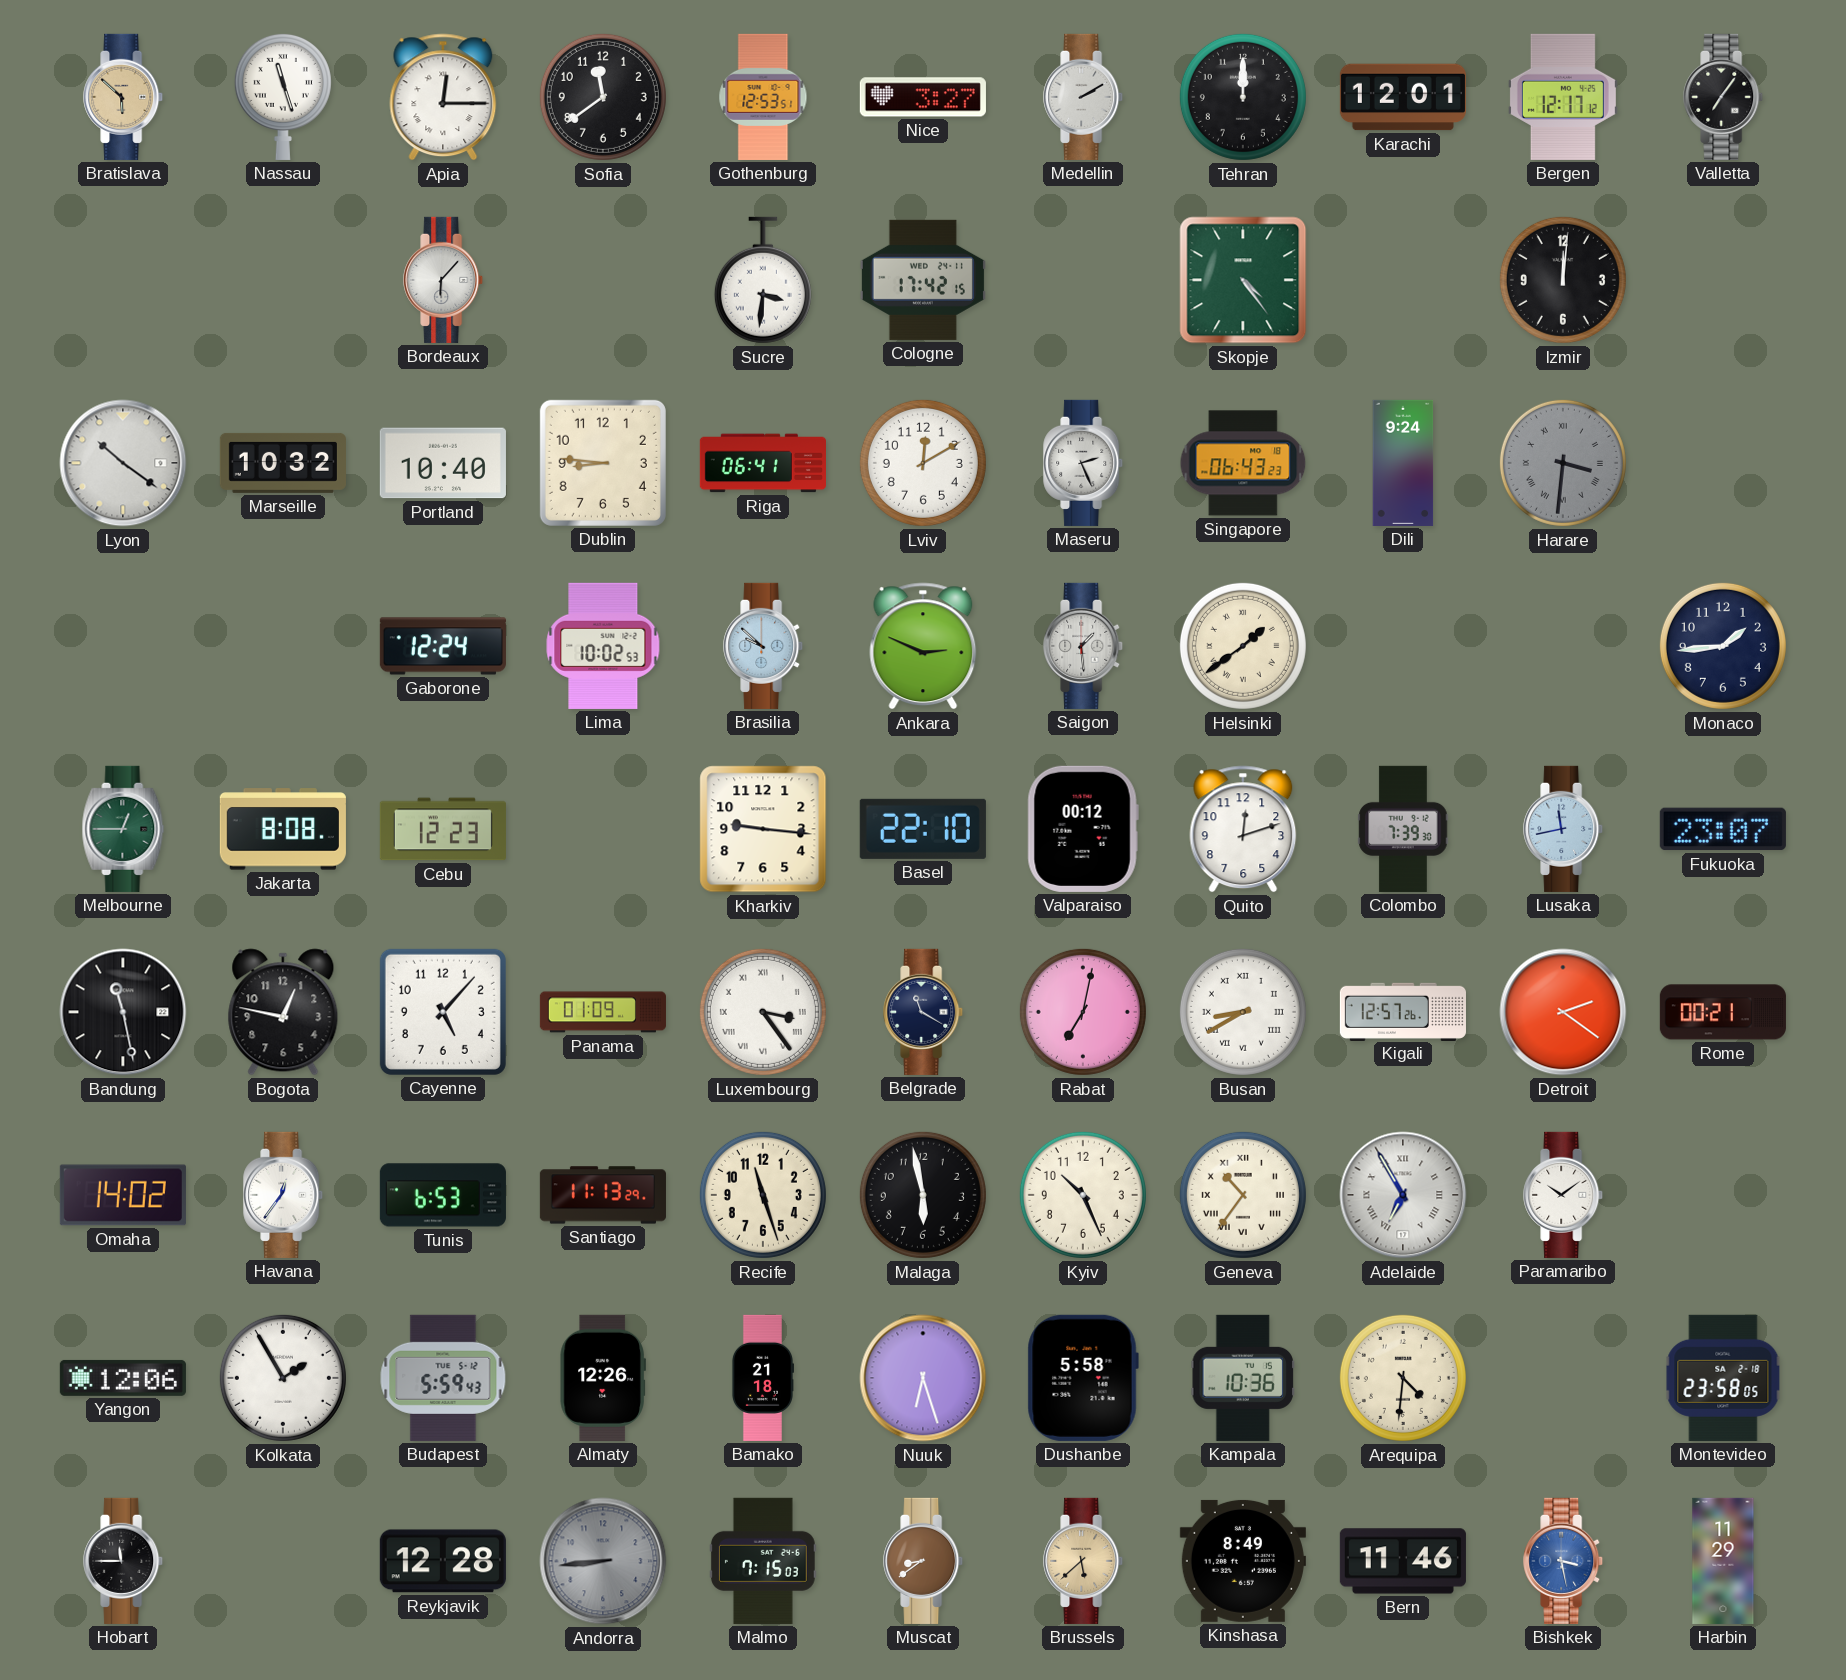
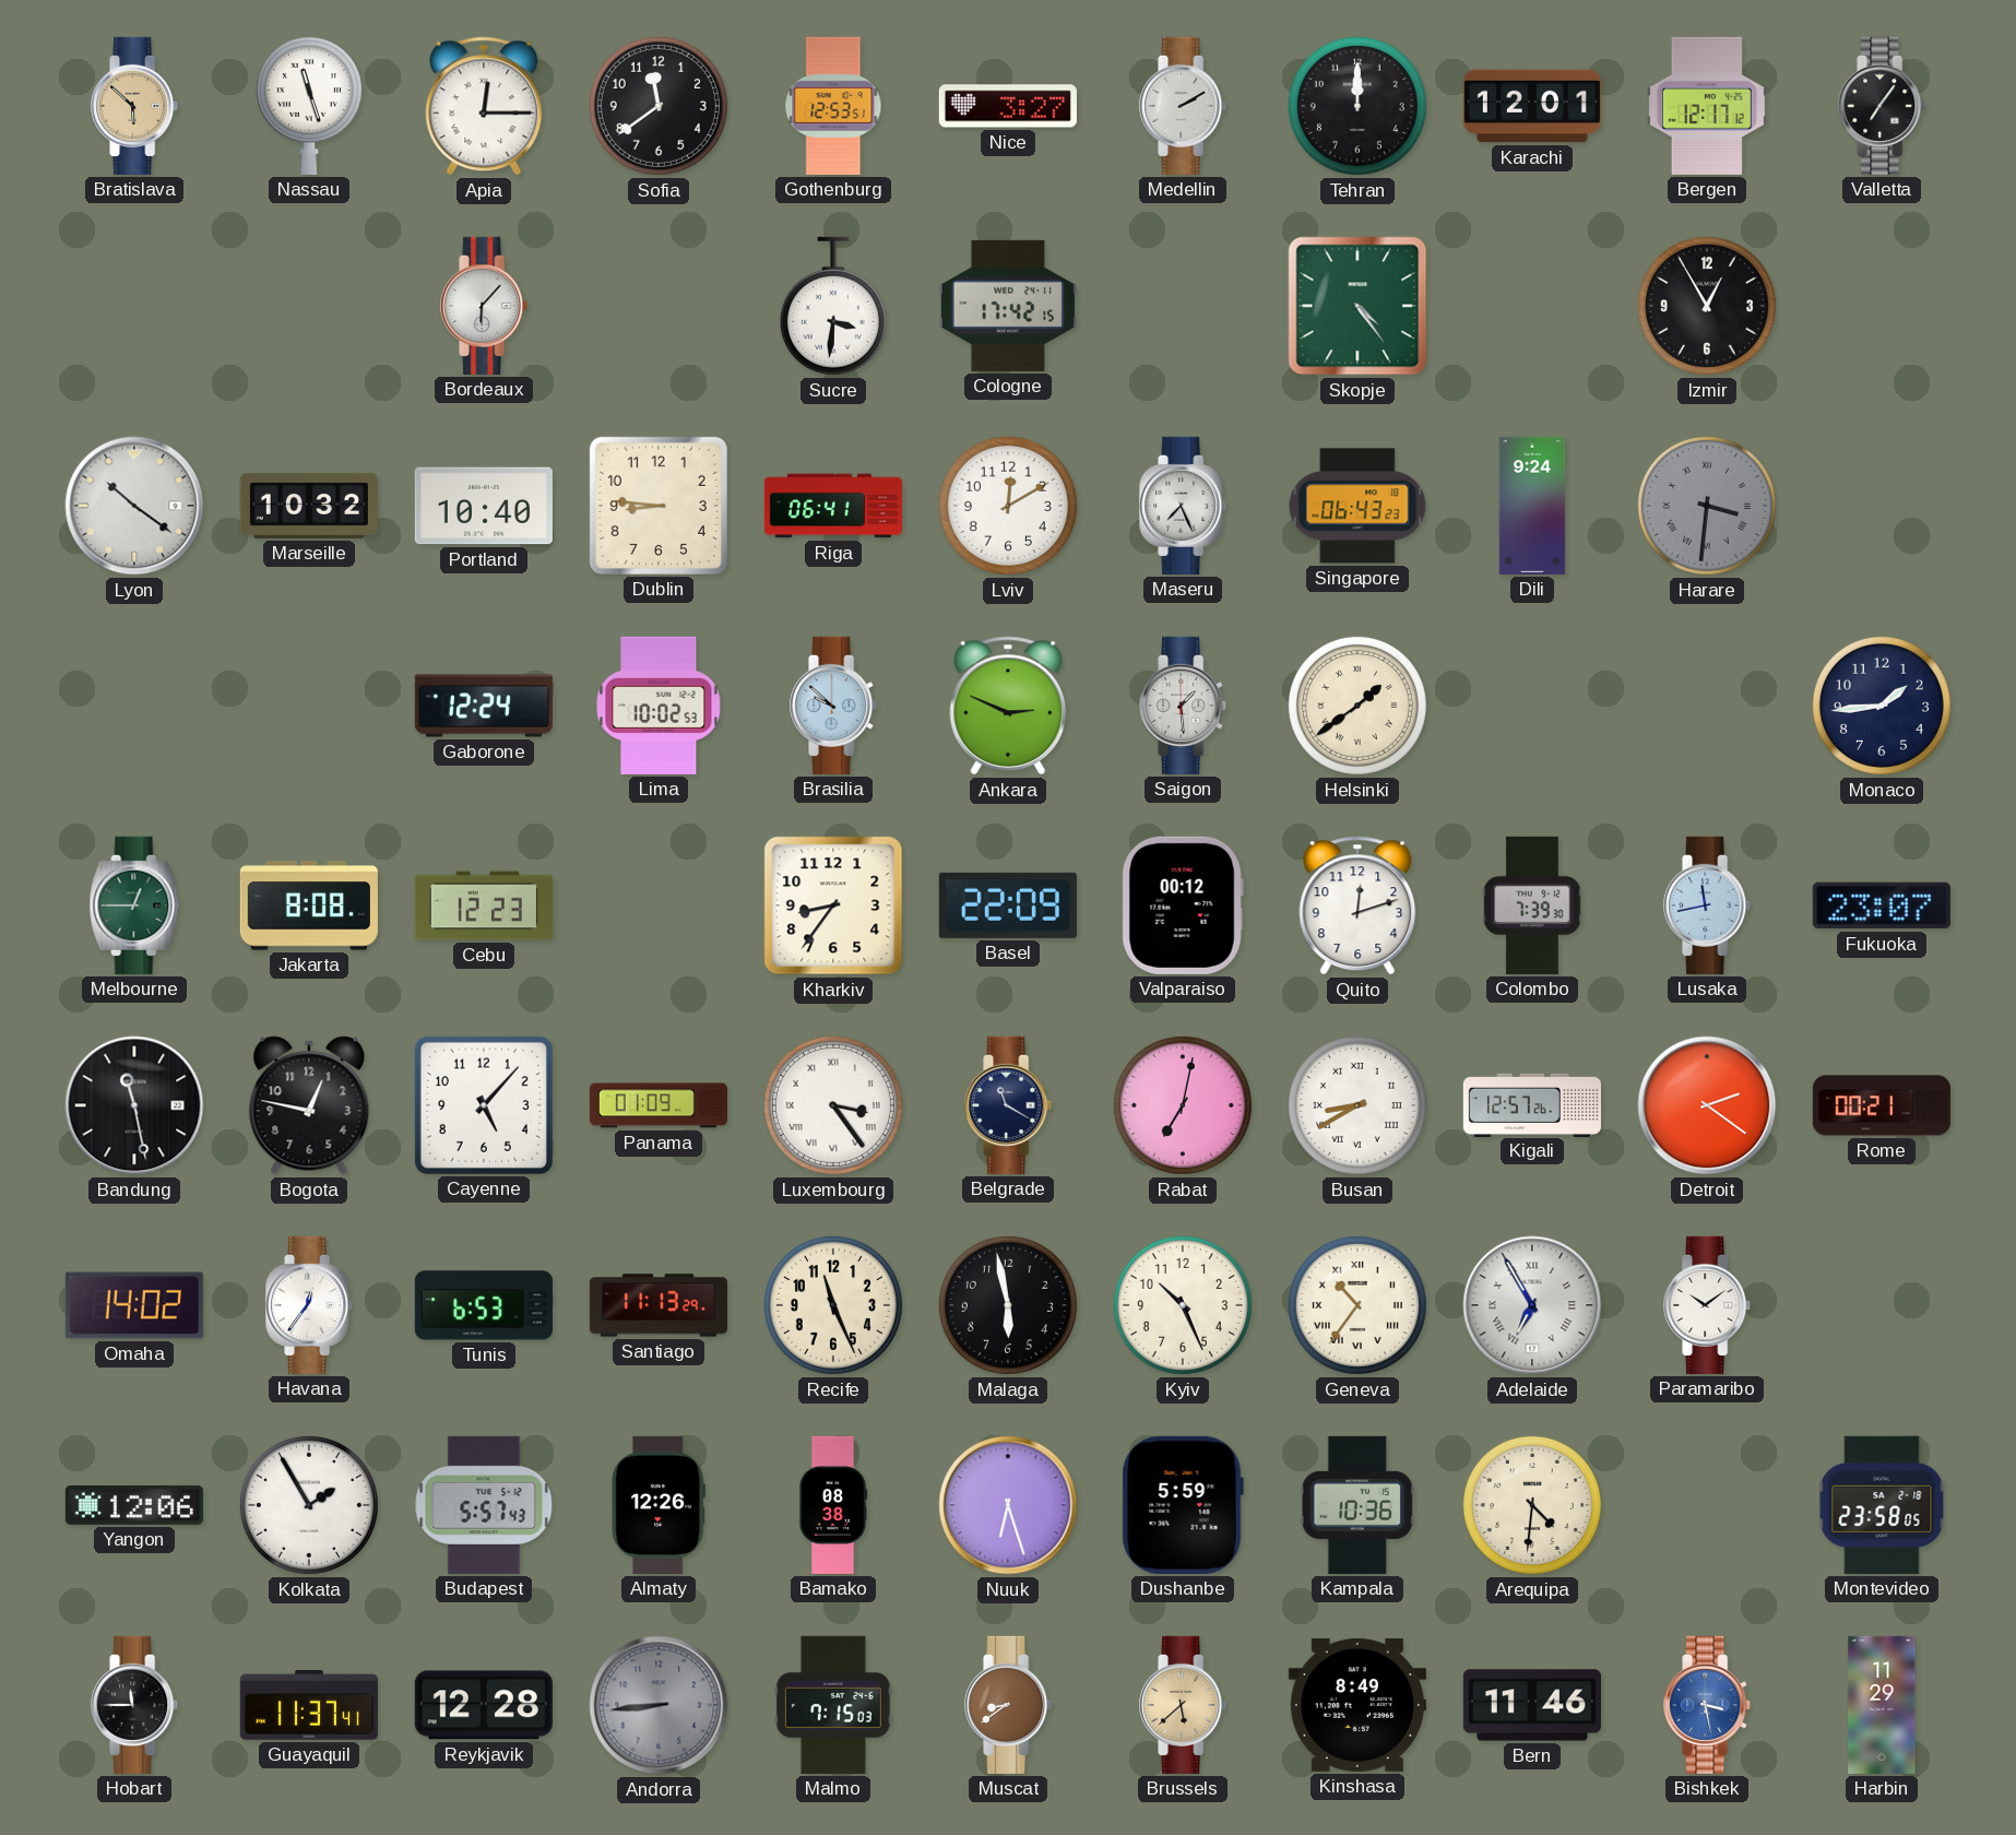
Izmir: 12:01 -> 12:55
Maseru: 2:26 -> 7:26
Kharkiv: 9:16 -> 8:36
Basel: 22:10 -> 22:09
Recife: 11:27 -> 11:26
Budapest: 5:59 -> 5:57
Bamako: 21:18 -> 08:38
Dushanbe: 5:58 -> 5:59
Guayaquil: none -> 11:37
